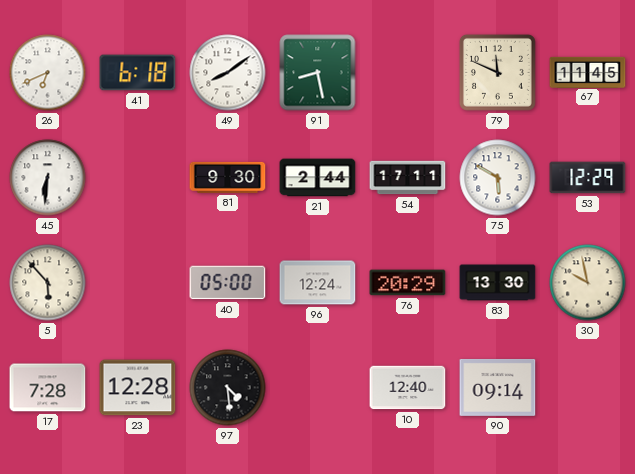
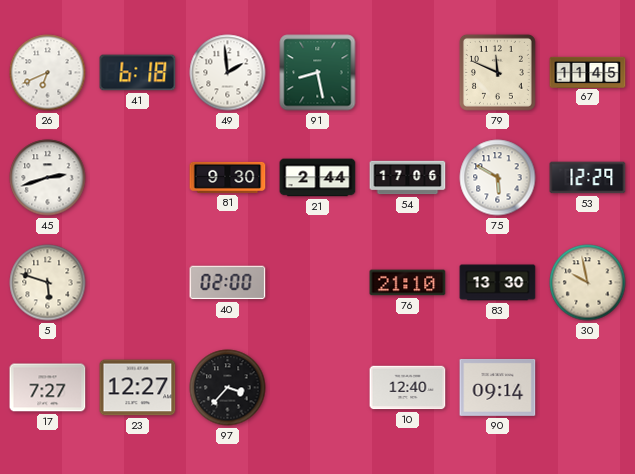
49: 8:09 -> 1:59
45: 6:31 -> 2:42
54: 17:11 -> 17:06
5: 5:53 -> 5:48
40: 05:00 -> 02:00
96: 12:24 -> none
76: 20:29 -> 21:10
17: 7:28 -> 7:27
23: 12:28 -> 12:27
97: 4:29 -> 3:37
